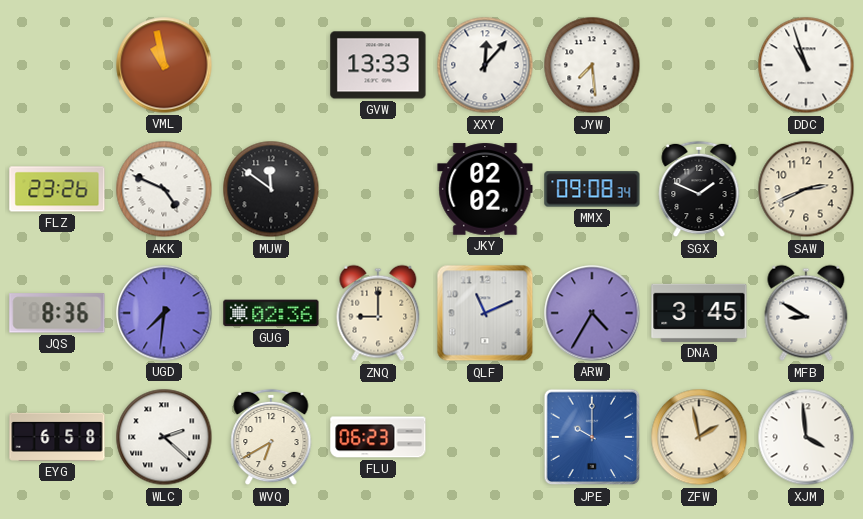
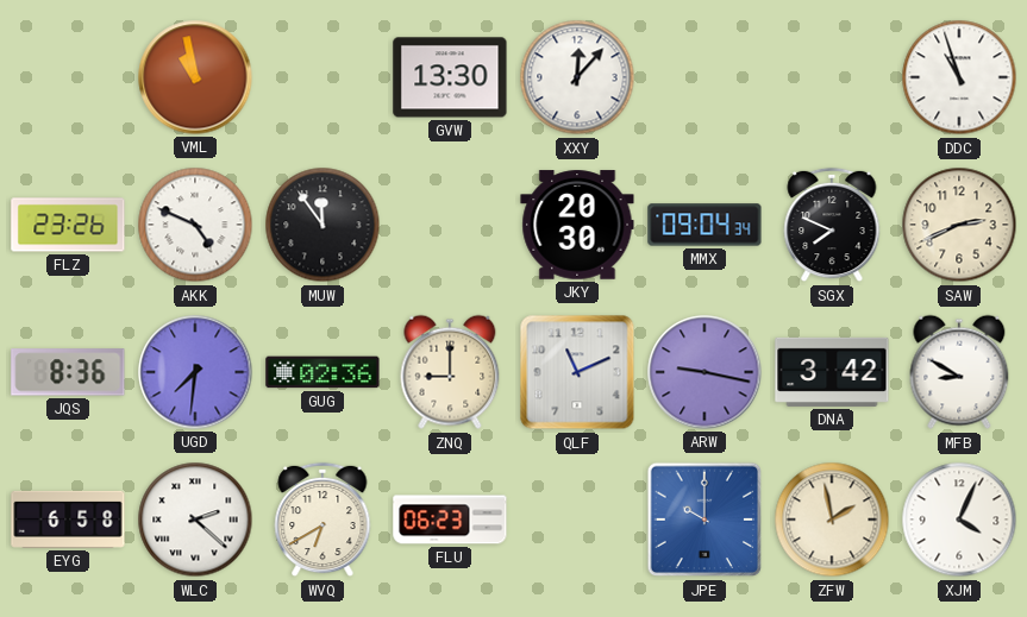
GVW: 13:33 -> 13:30
JYW: 7:29 -> none
MUW: 11:51 -> 11:54
JKY: 02:02 -> 20:30
MMX: 09:08 -> 09:04
SGX: 1:49 -> 7:49
ARW: 4:35 -> 9:17
DNA: 3:45 -> 3:42
XJM: 3:59 -> 4:04
